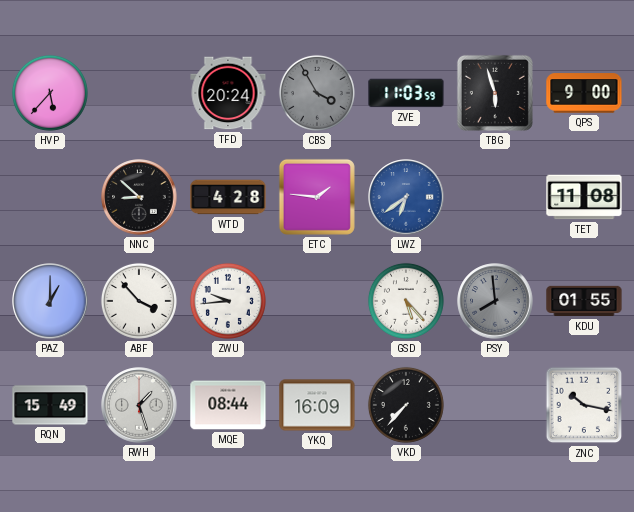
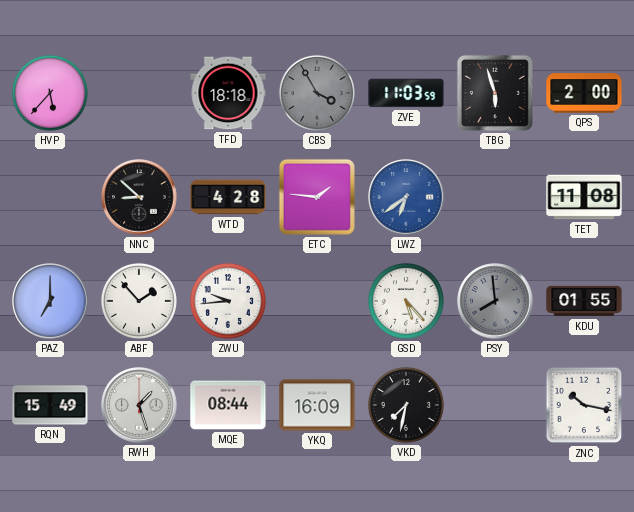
TFD: 20:24 -> 18:18
QPS: 9:00 -> 2:00
PAZ: 1:00 -> 7:00
ABF: 3:53 -> 1:53
VKD: 7:37 -> 7:32
